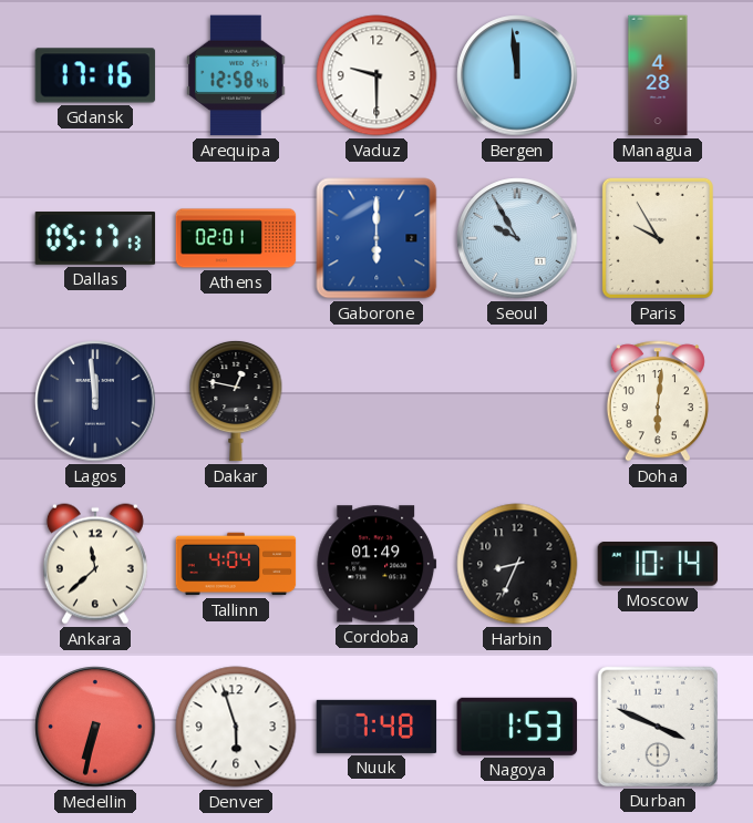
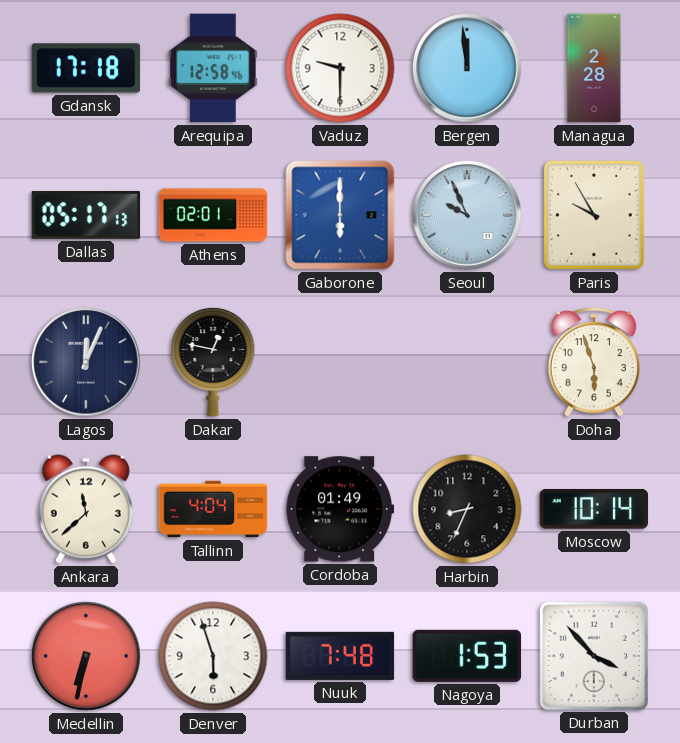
Gdansk: 17:16 -> 17:18
Managua: 4:28 -> 2:28
Seoul: 9:55 -> 9:56
Lagos: 11:59 -> 12:04
Doha: 6:01 -> 5:57
Durban: 3:49 -> 3:53
